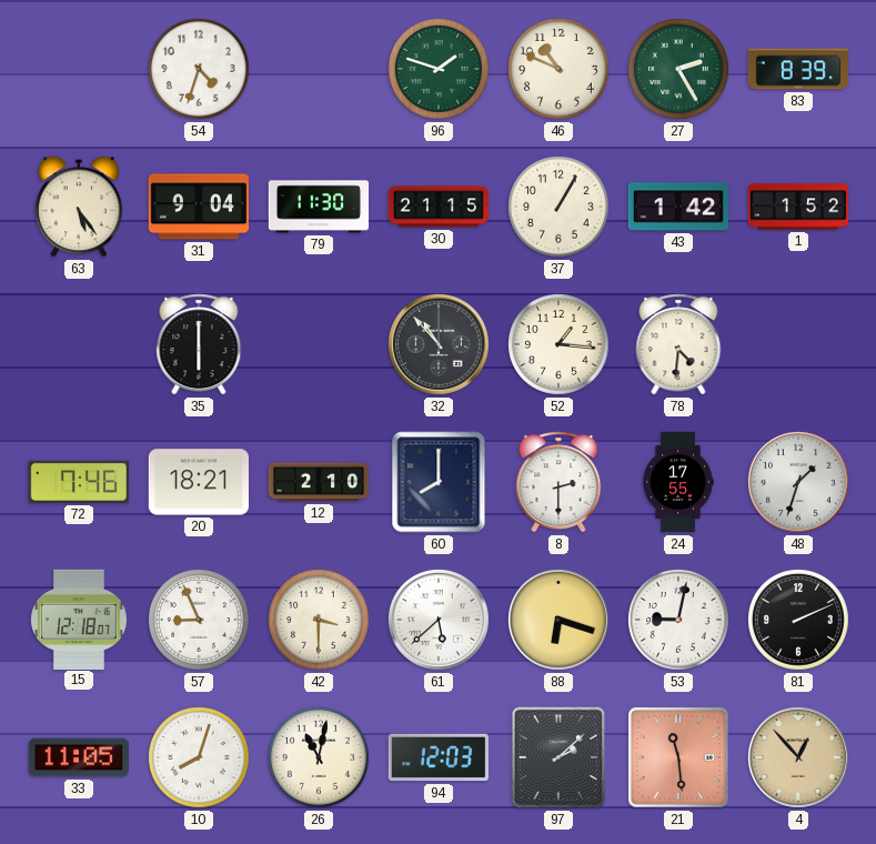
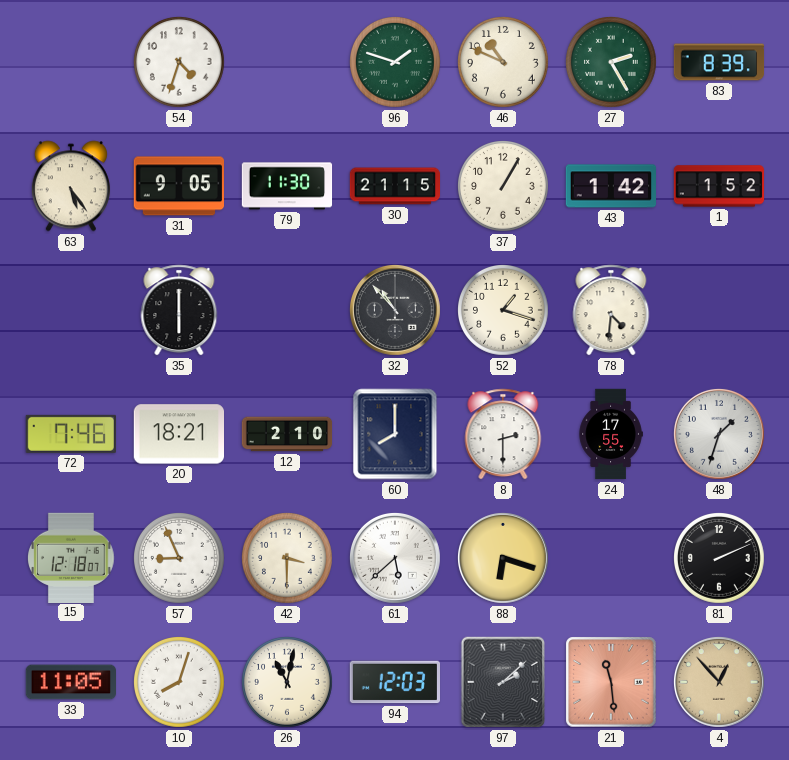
31: 9:04 -> 9:05
52: 1:16 -> 1:18
53: 9:02 -> none
